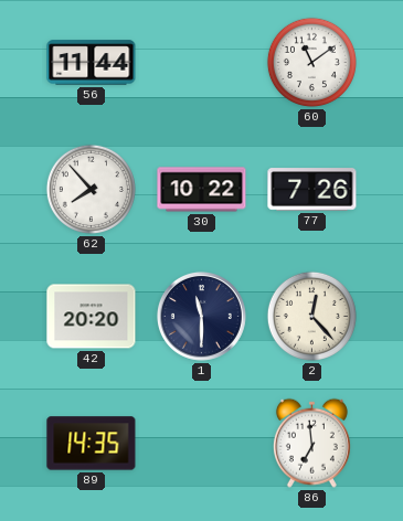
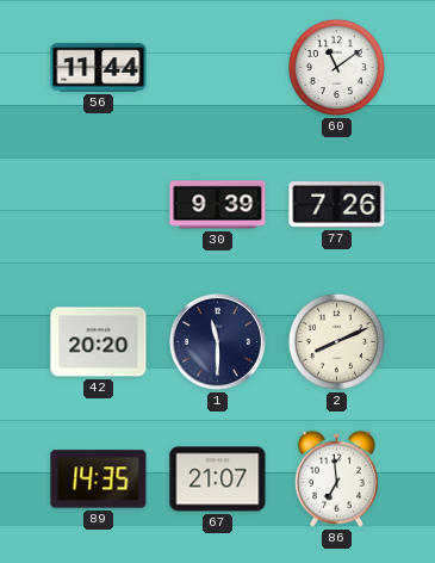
62: 7:53 -> none
30: 10:22 -> 9:39
2: 12:23 -> 8:11
67: none -> 21:07
